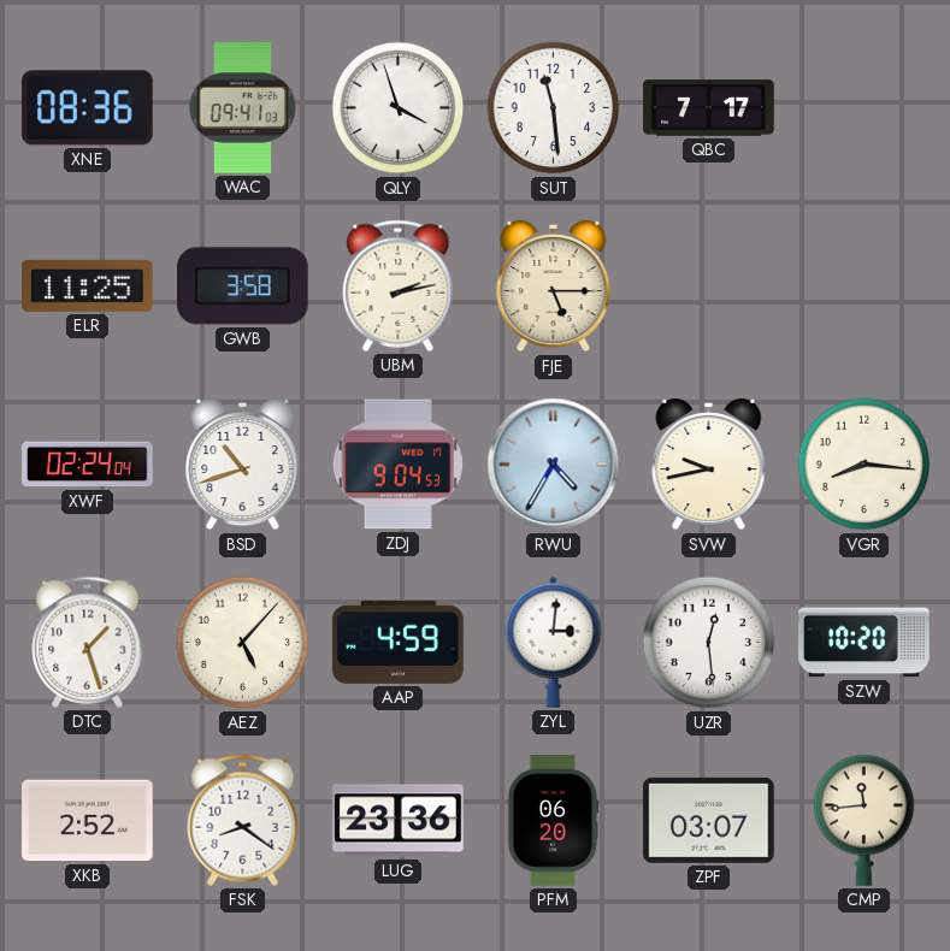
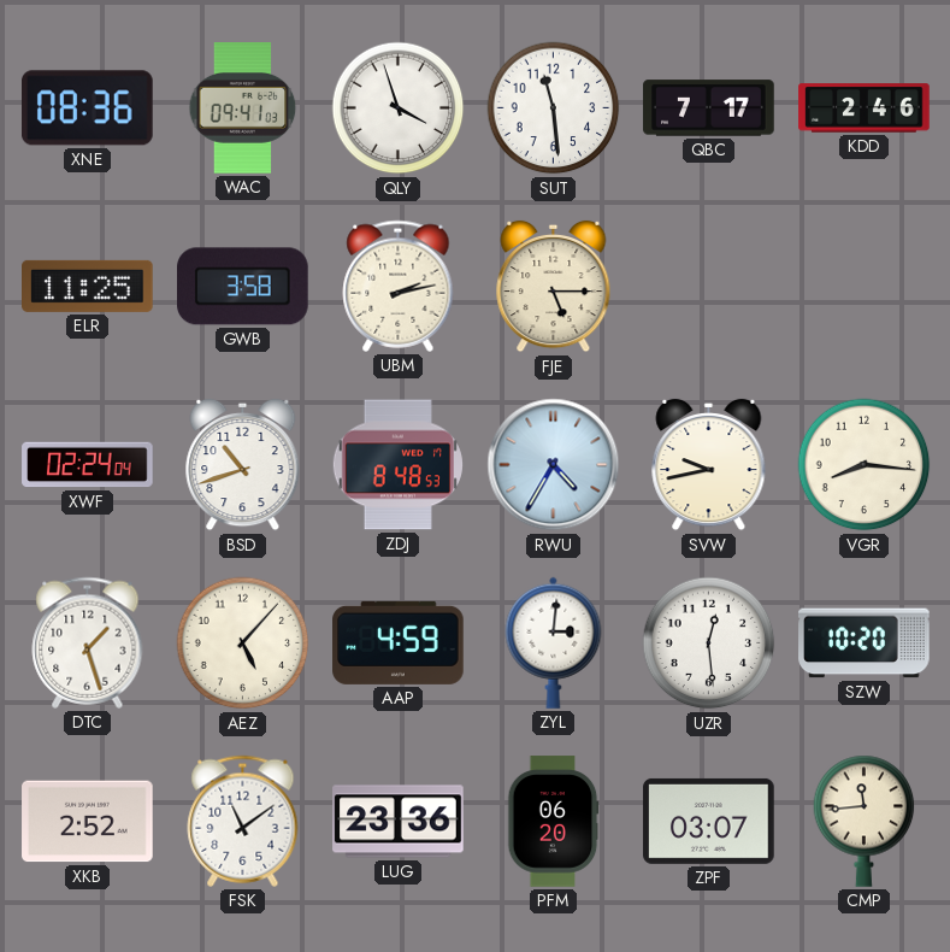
KDD: none -> 2:46
ZDJ: 9:04 -> 8:48
FSK: 8:21 -> 11:09
